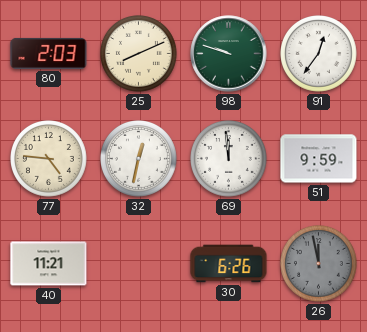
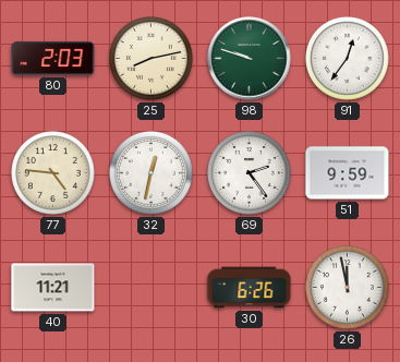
25: 8:11 -> 8:13
69: 11:59 -> 2:24
26 dial: grey -> white
